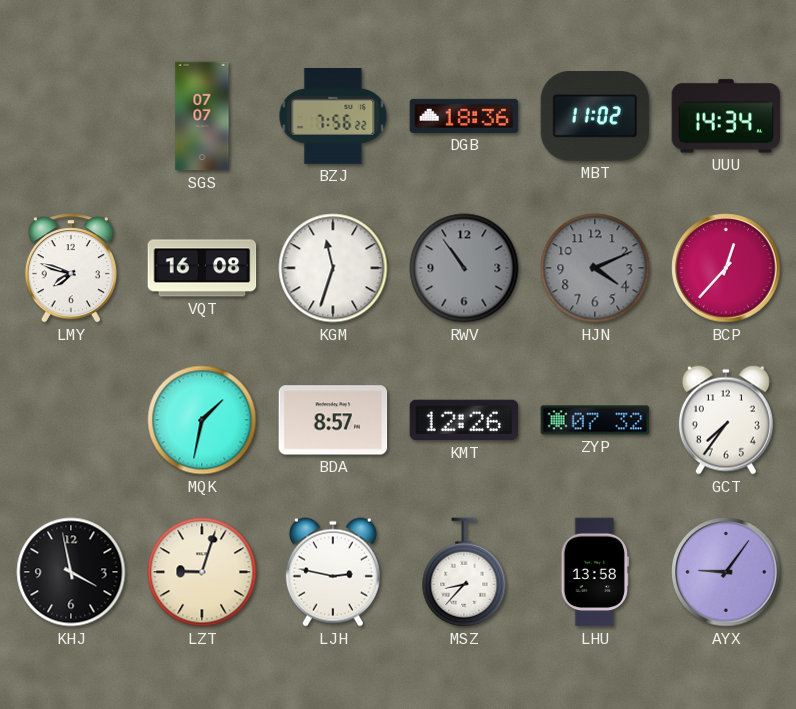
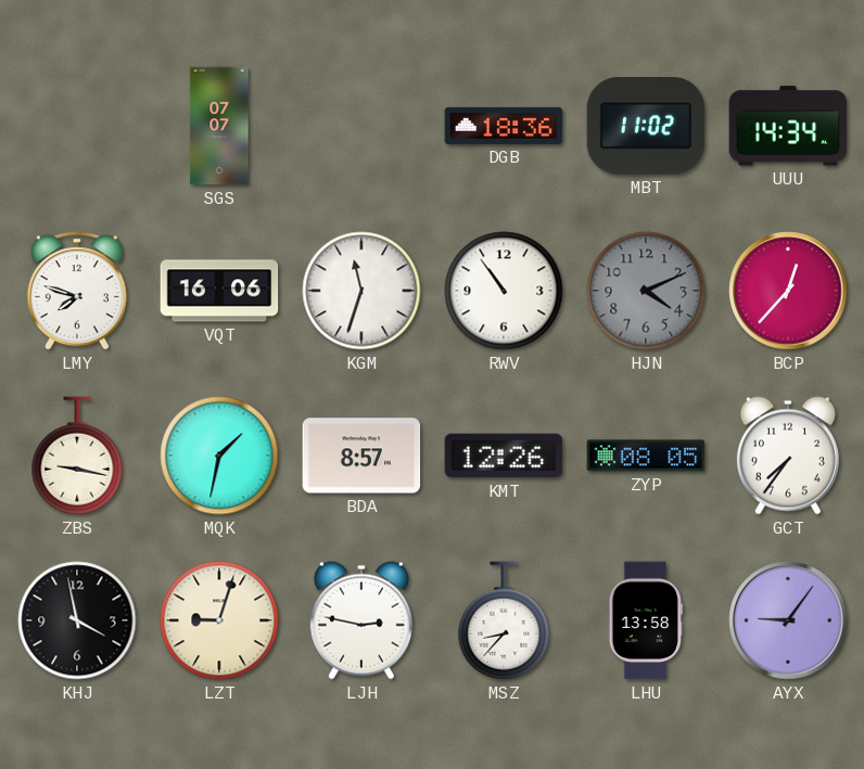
BZJ: 7:56 -> none
VQT: 16:08 -> 16:06
RWV dial: grey -> white
ZBS: none -> 9:17
ZYP: 07:32 -> 08:05
